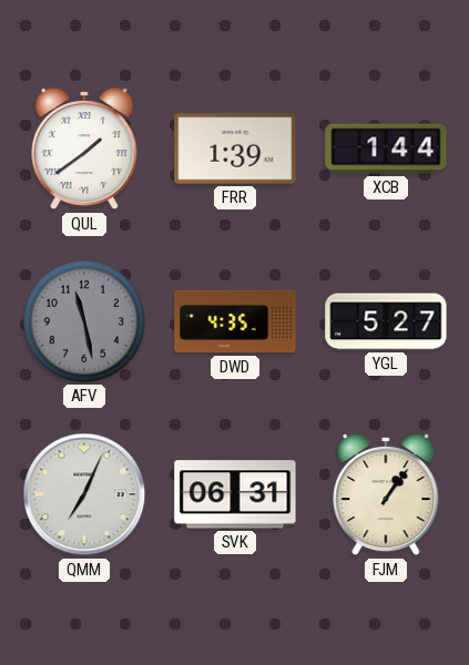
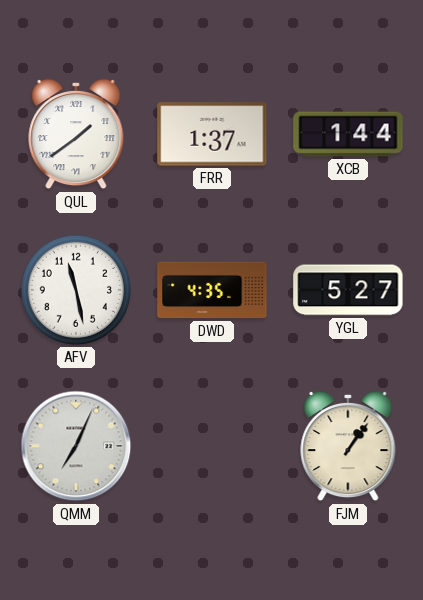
FRR: 1:39 -> 1:37
AFV dial: grey -> white
SVK: 06:31 -> none
